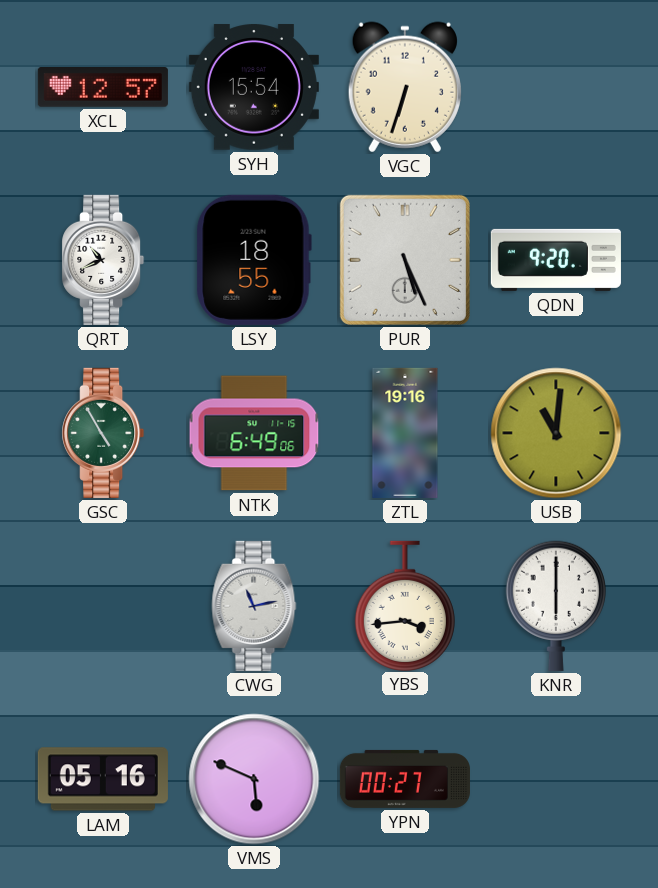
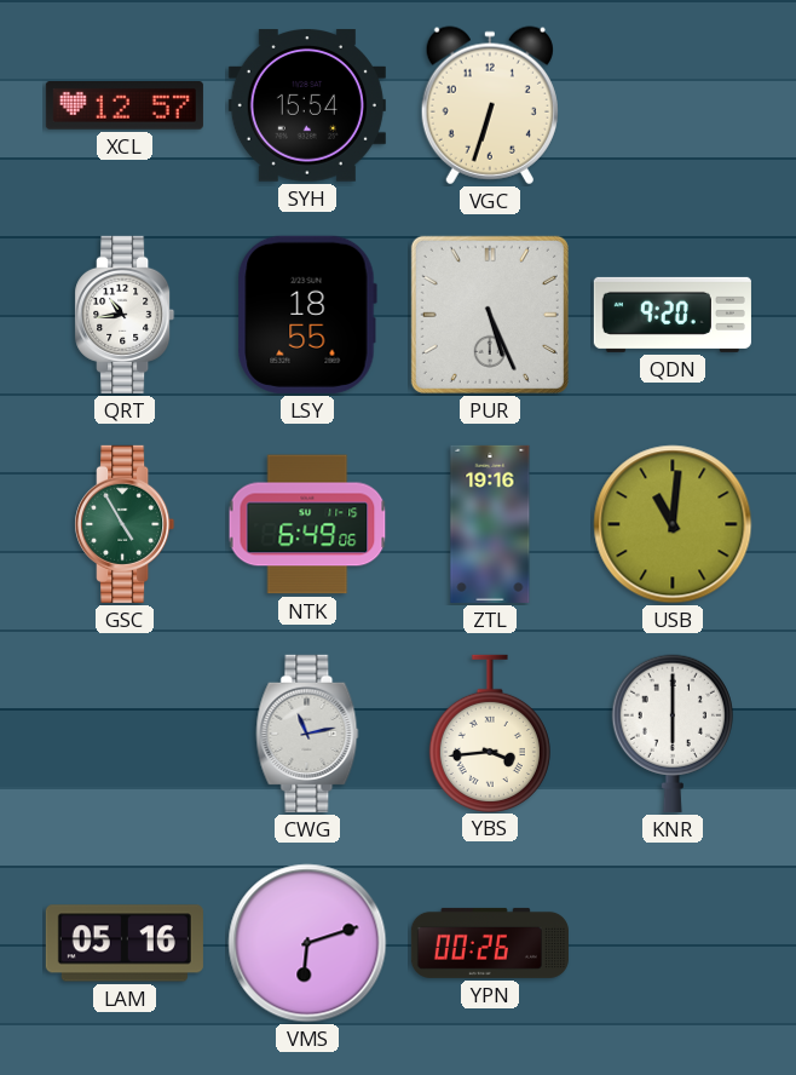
QRT: 10:41 -> 10:44
VMS: 5:49 -> 6:12
YPN: 00:27 -> 00:26
